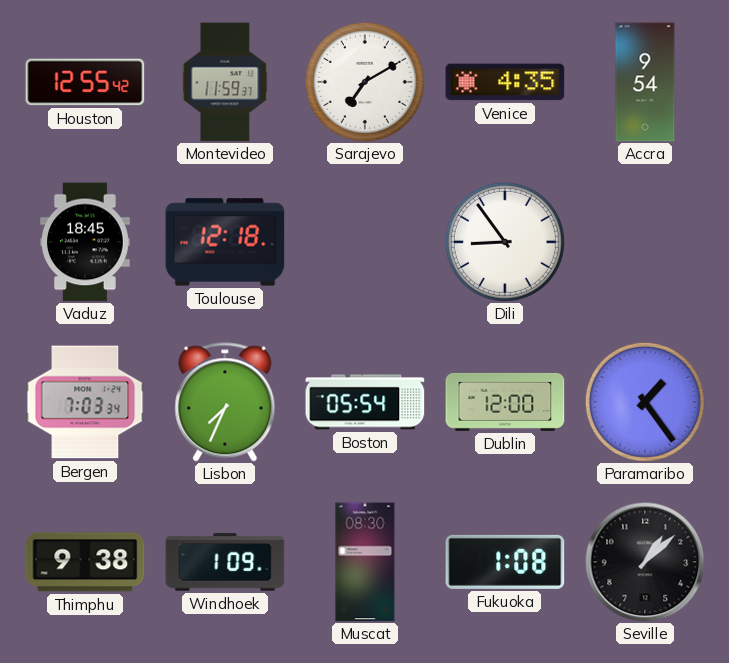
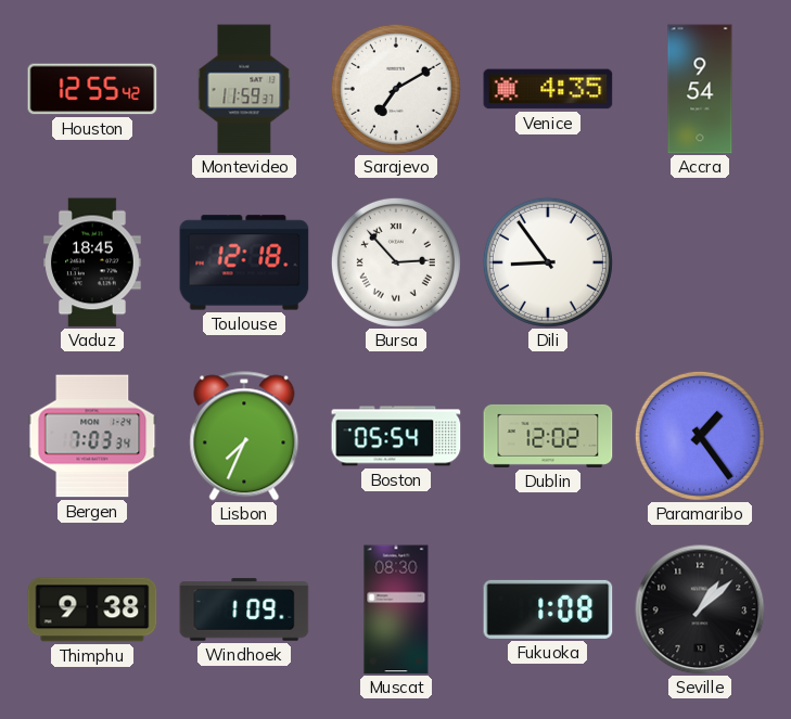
Bursa: none -> 2:53
Dublin: 12:00 -> 12:02
